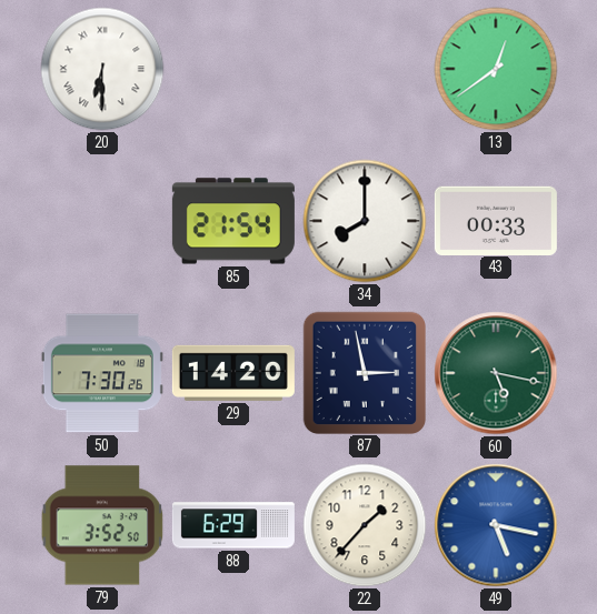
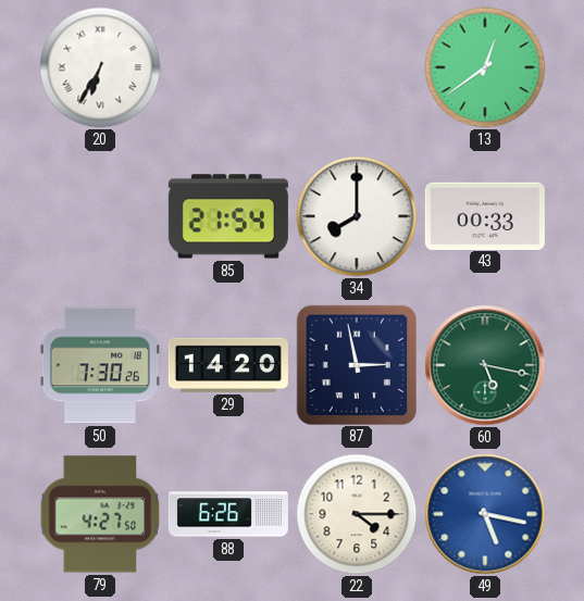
20: 6:30 -> 6:35
79: 3:52 -> 4:27
88: 6:29 -> 6:26
22: 1:37 -> 4:15
